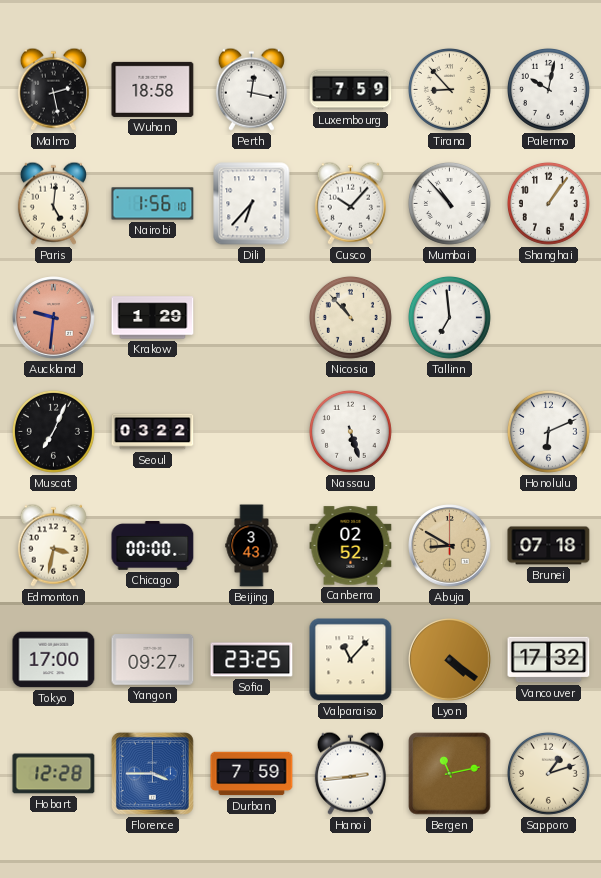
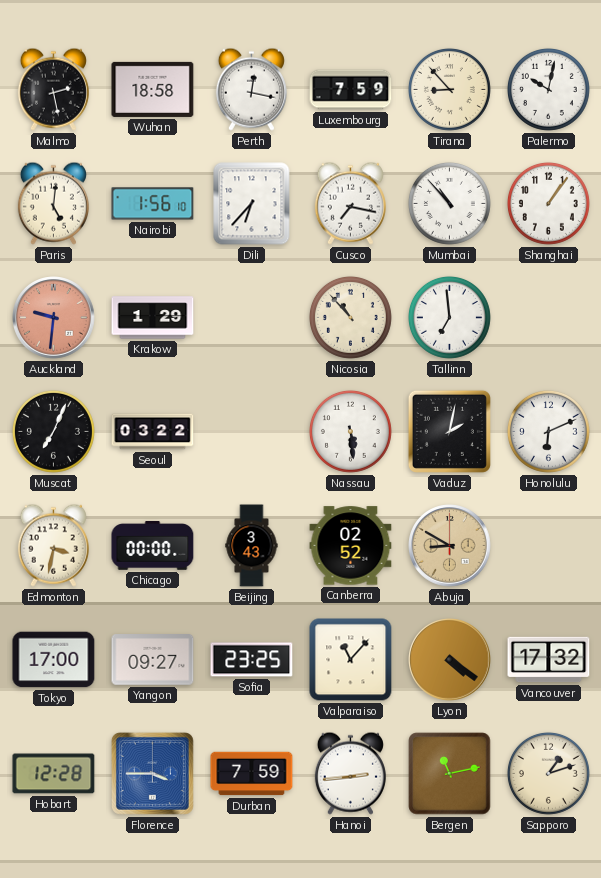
Cusco: 10:07 -> 7:17
Nassau: 5:27 -> 5:29
Vaduz: none -> 2:02
Brunei: 07:18 -> none
